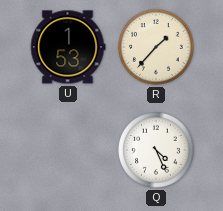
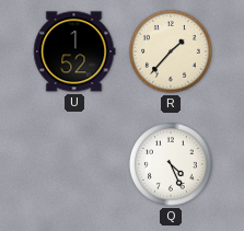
U: 1:53 -> 1:52
